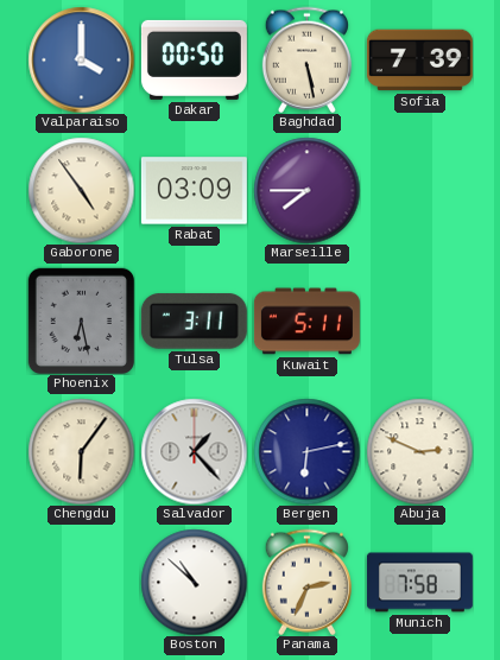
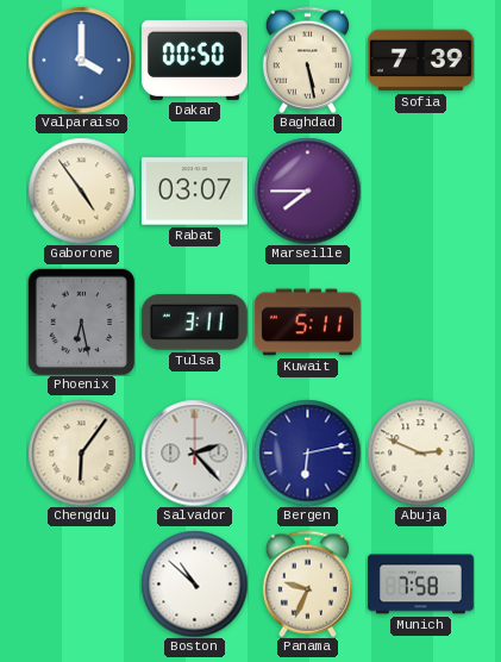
Rabat: 03:09 -> 03:07
Salvador: 1:23 -> 2:23
Panama: 2:34 -> 9:34
